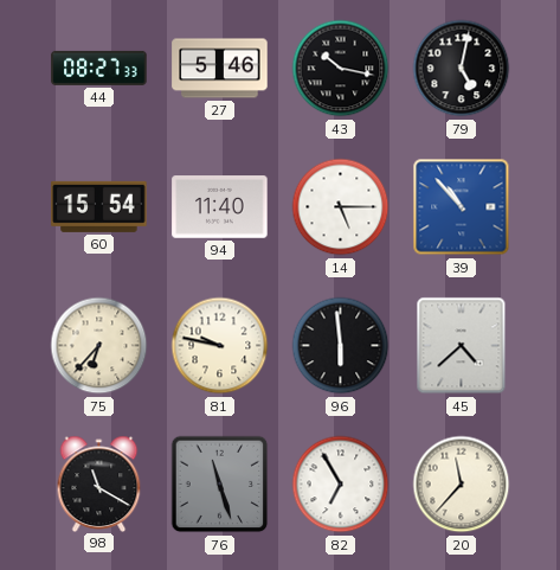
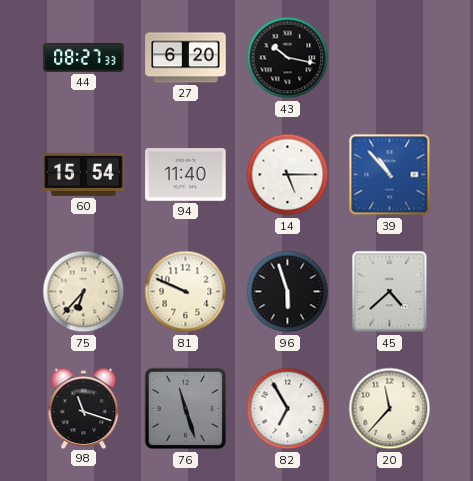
27: 5:46 -> 6:20
79: 5:02 -> none
81: 9:47 -> 9:49
96: 5:59 -> 5:57
98: 11:20 -> 11:18
